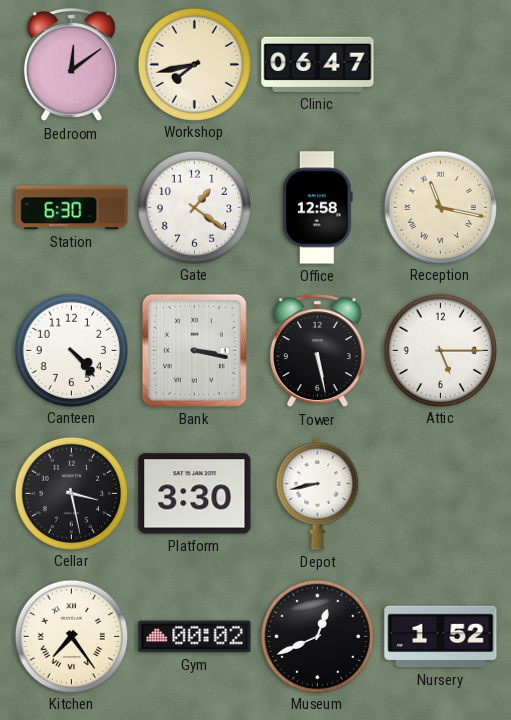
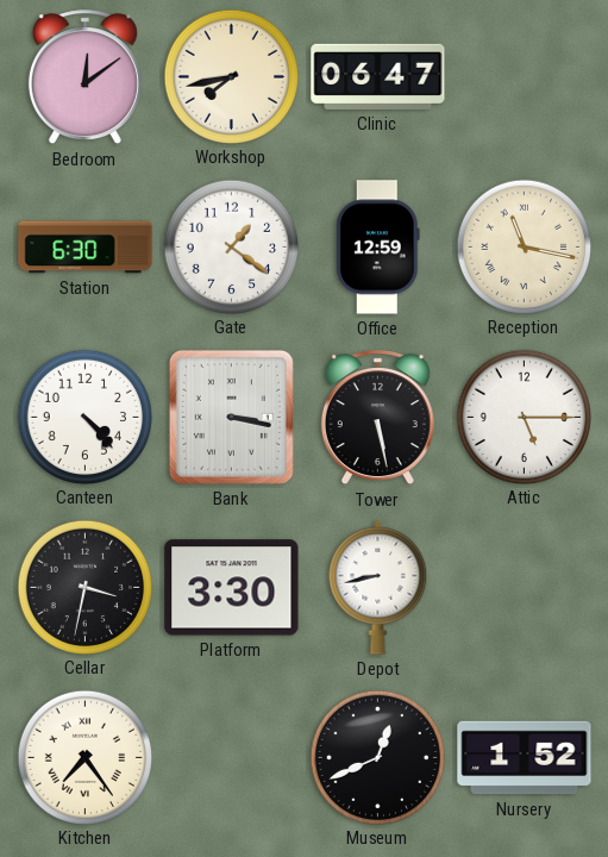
Office: 12:58 -> 12:59
Cellar: 3:28 -> 3:32
Gym: 00:02 -> none
